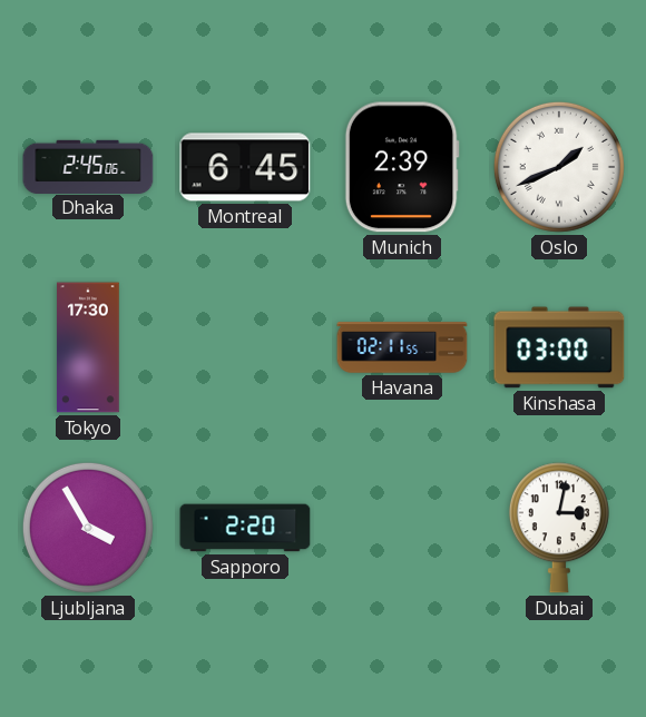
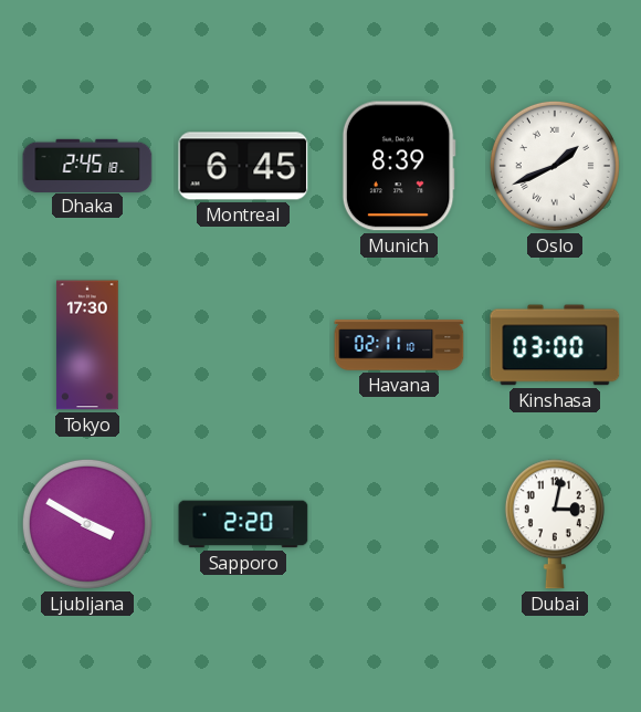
Dhaka: 2:45:06 -> 2:45:18
Munich: 2:39 -> 8:39
Havana: 02:11:55 -> 02:11:10
Ljubljana: 3:55 -> 3:50
